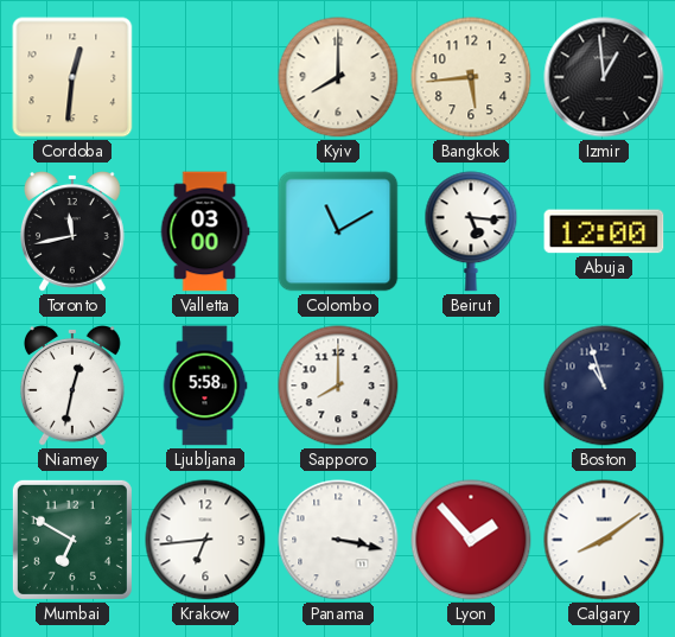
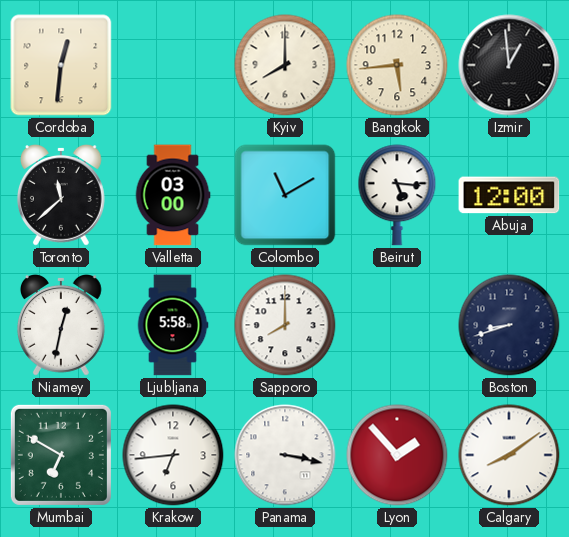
Toronto: 11:43 -> 11:38
Boston: 10:57 -> 8:42
